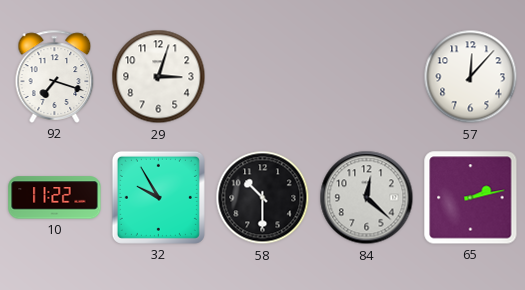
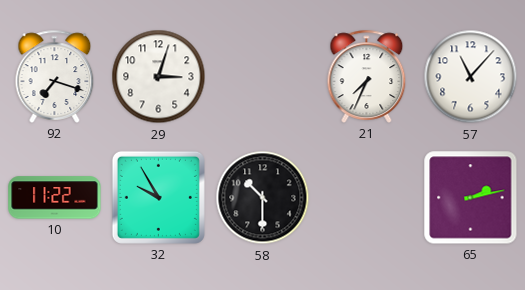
21: none -> 7:34
57: 12:07 -> 11:07
84: 12:22 -> none
